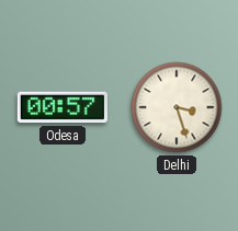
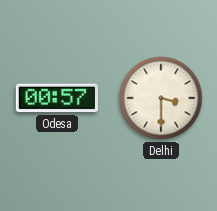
Delhi: 3:27 -> 3:30
